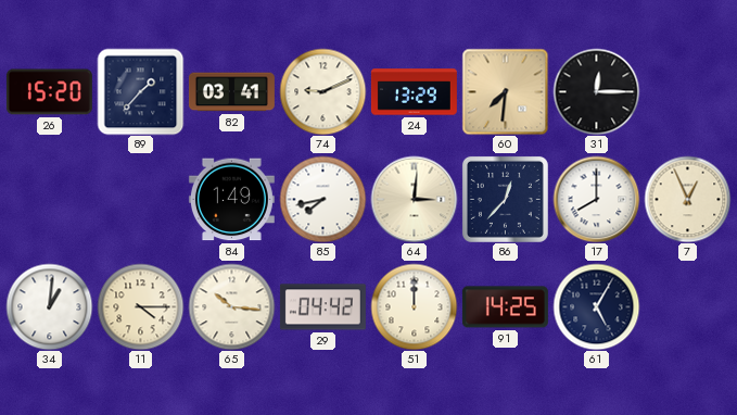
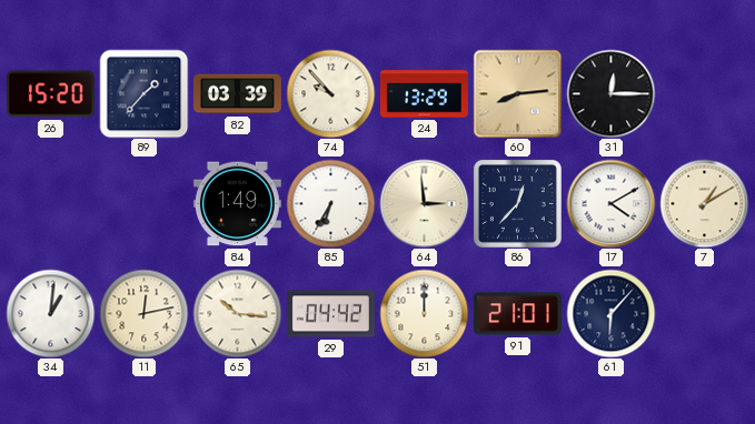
82: 03:41 -> 03:39
74: 9:11 -> 9:53
60: 7:31 -> 8:14
85: 7:43 -> 6:35
64: 3:01 -> 2:59
17: 8:00 -> 4:10
7: 12:56 -> 1:10
11: 4:15 -> 12:13
91: 14:25 -> 21:01
61: 5:05 -> 6:07
